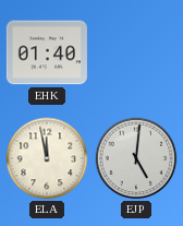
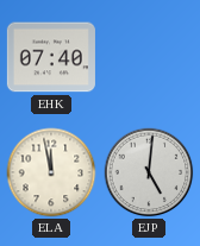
EHK: 01:40 -> 07:40
